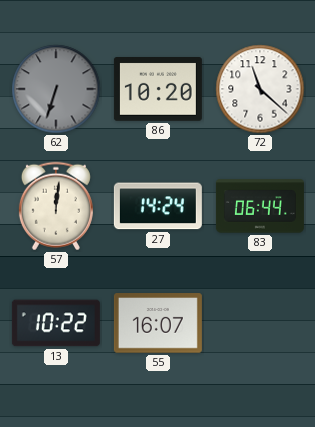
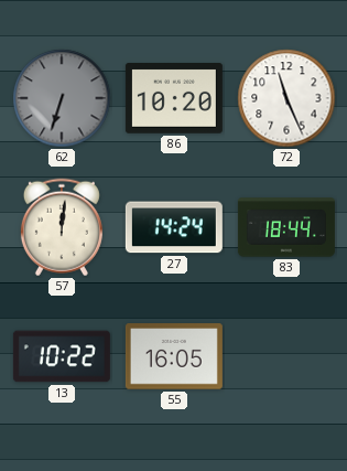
72: 11:22 -> 11:26
83: 06:44 -> 18:44
55: 16:07 -> 16:05
